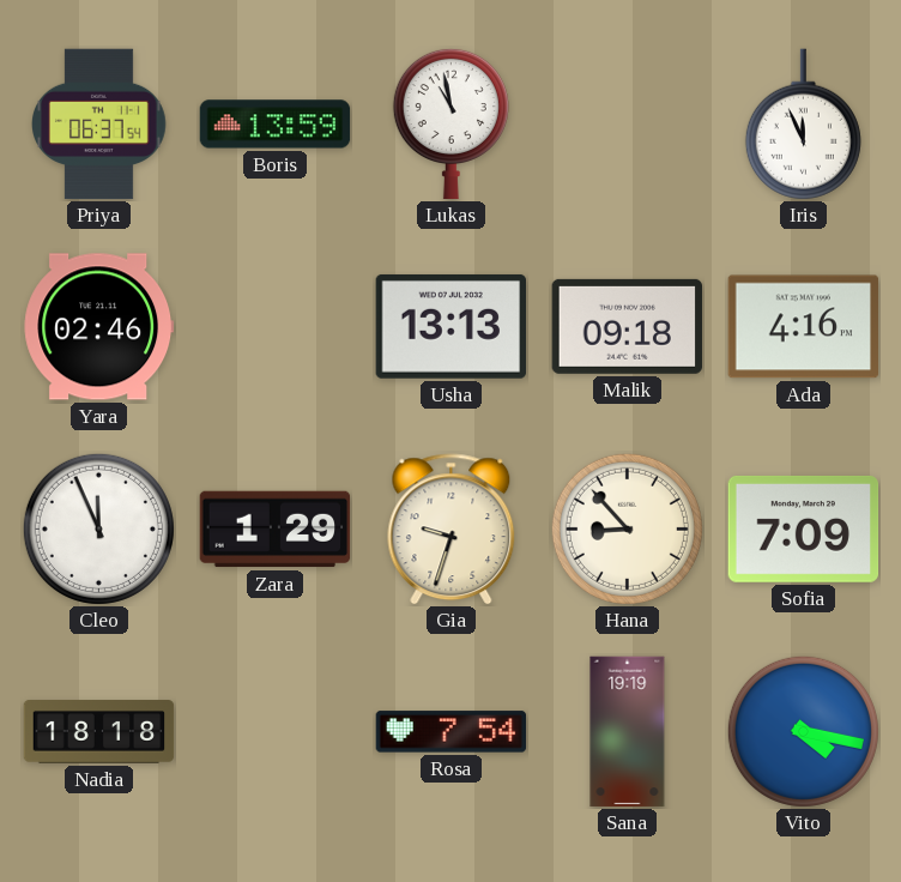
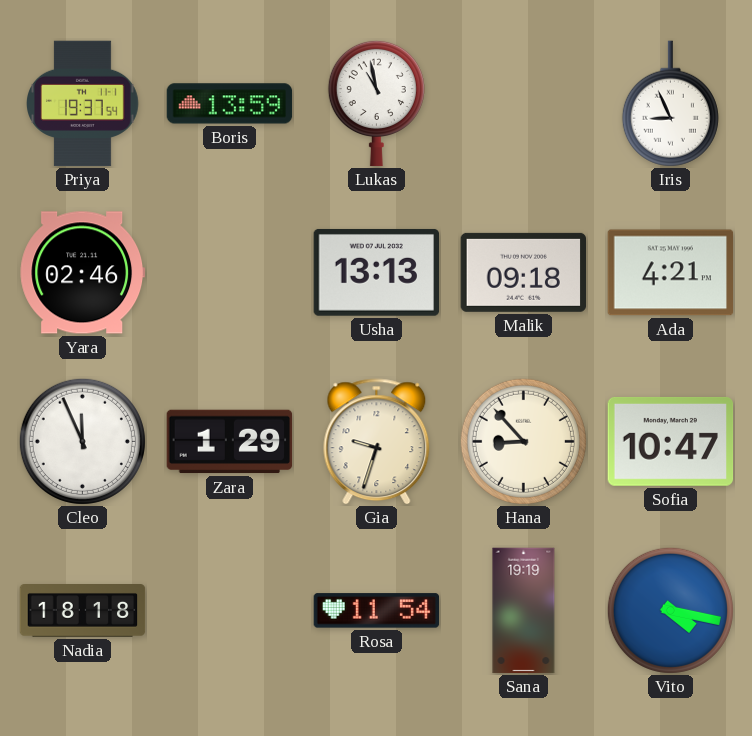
Priya: 06:37 -> 19:37
Iris: 11:56 -> 8:56
Ada: 4:16 -> 4:21
Sofia: 7:09 -> 10:47
Rosa: 7:54 -> 11:54
